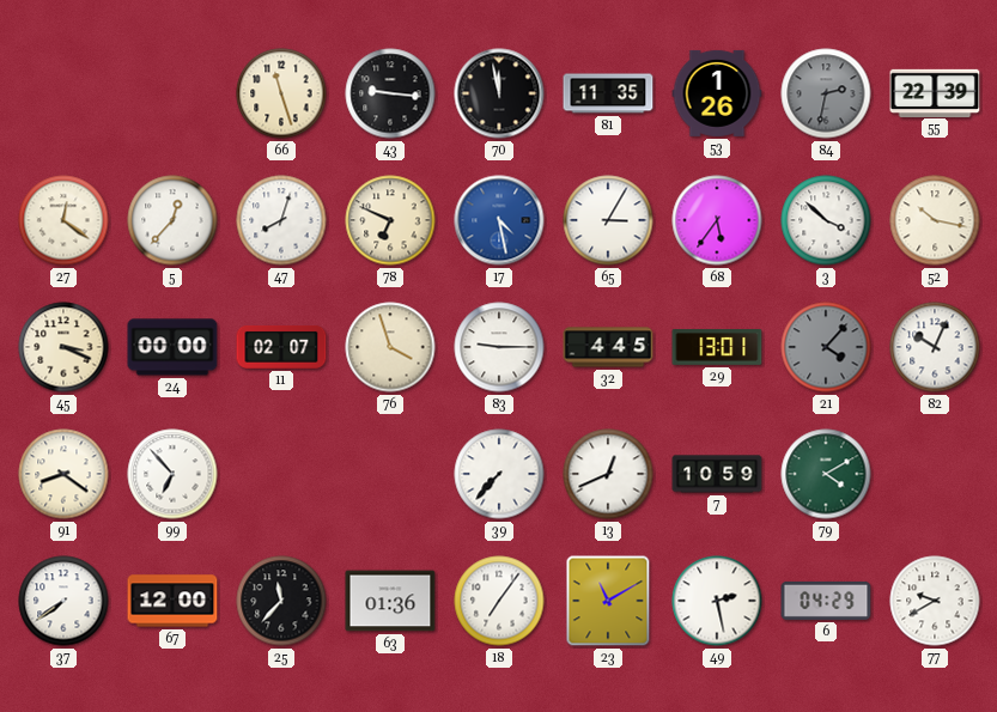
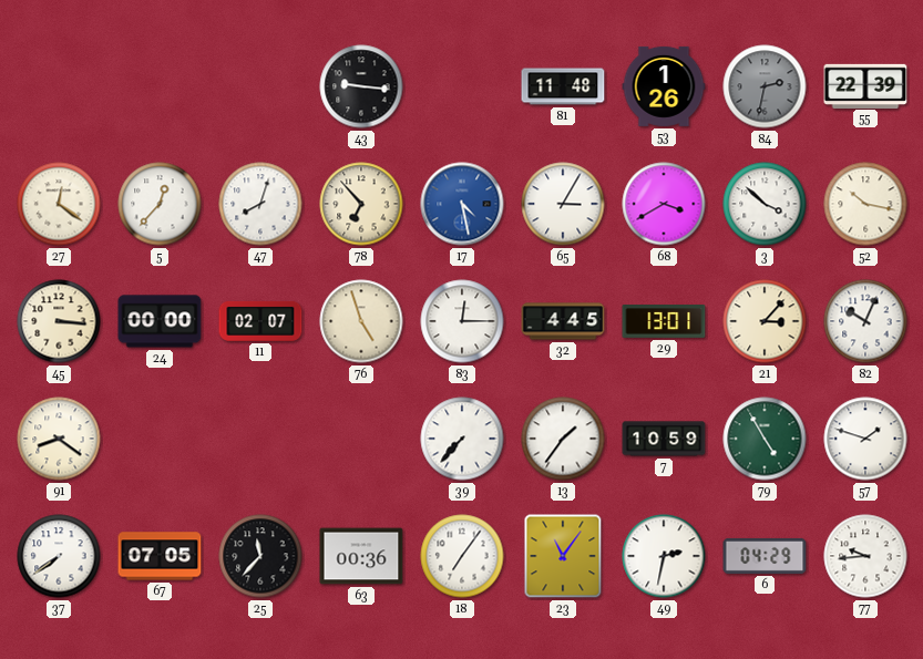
66: 11:27 -> none
70: 11:58 -> none
81: 11:35 -> 11:48
78: 6:49 -> 6:53
68: 5:36 -> 3:40
45: 3:19 -> 3:16
76: 3:57 -> 4:57
83: 9:15 -> 12:15
21: 4:07 -> 3:07
21 dial: grey -> cream
99: 6:53 -> none
13: 12:41 -> 1:36
79: 4:10 -> 4:55
57: none -> 1:48
67: 12:00 -> 07:05
63: 01:36 -> 00:36
23: 11:10 -> 11:06
49: 2:28 -> 2:32
77: 9:40 -> 9:44
